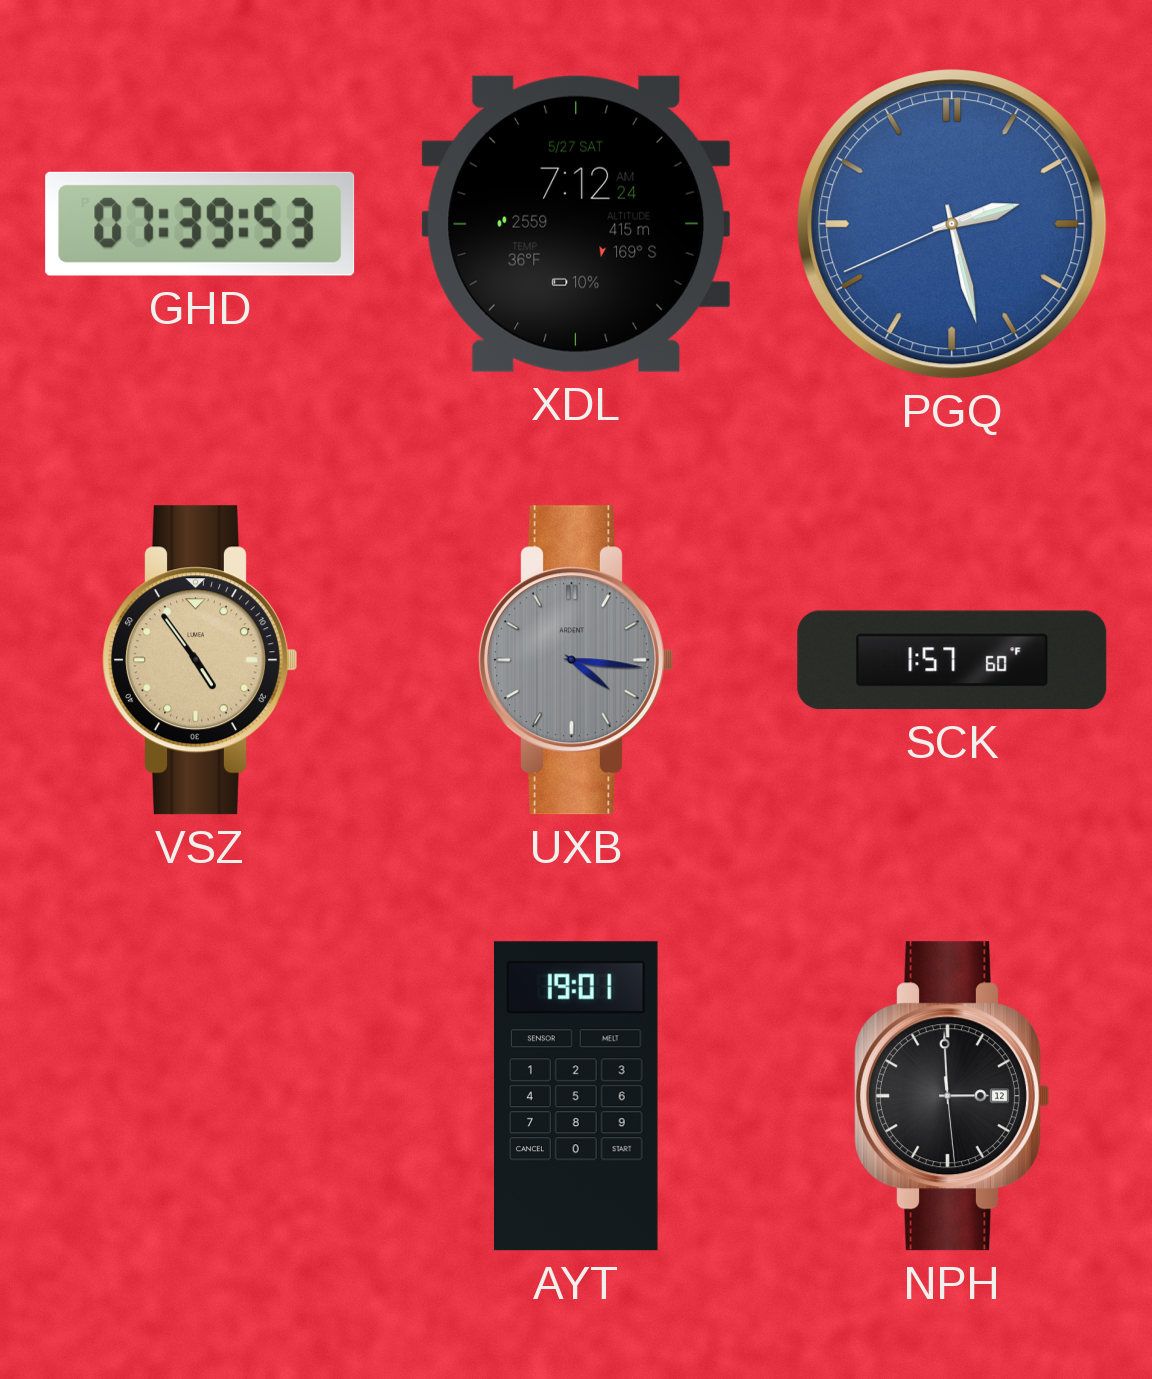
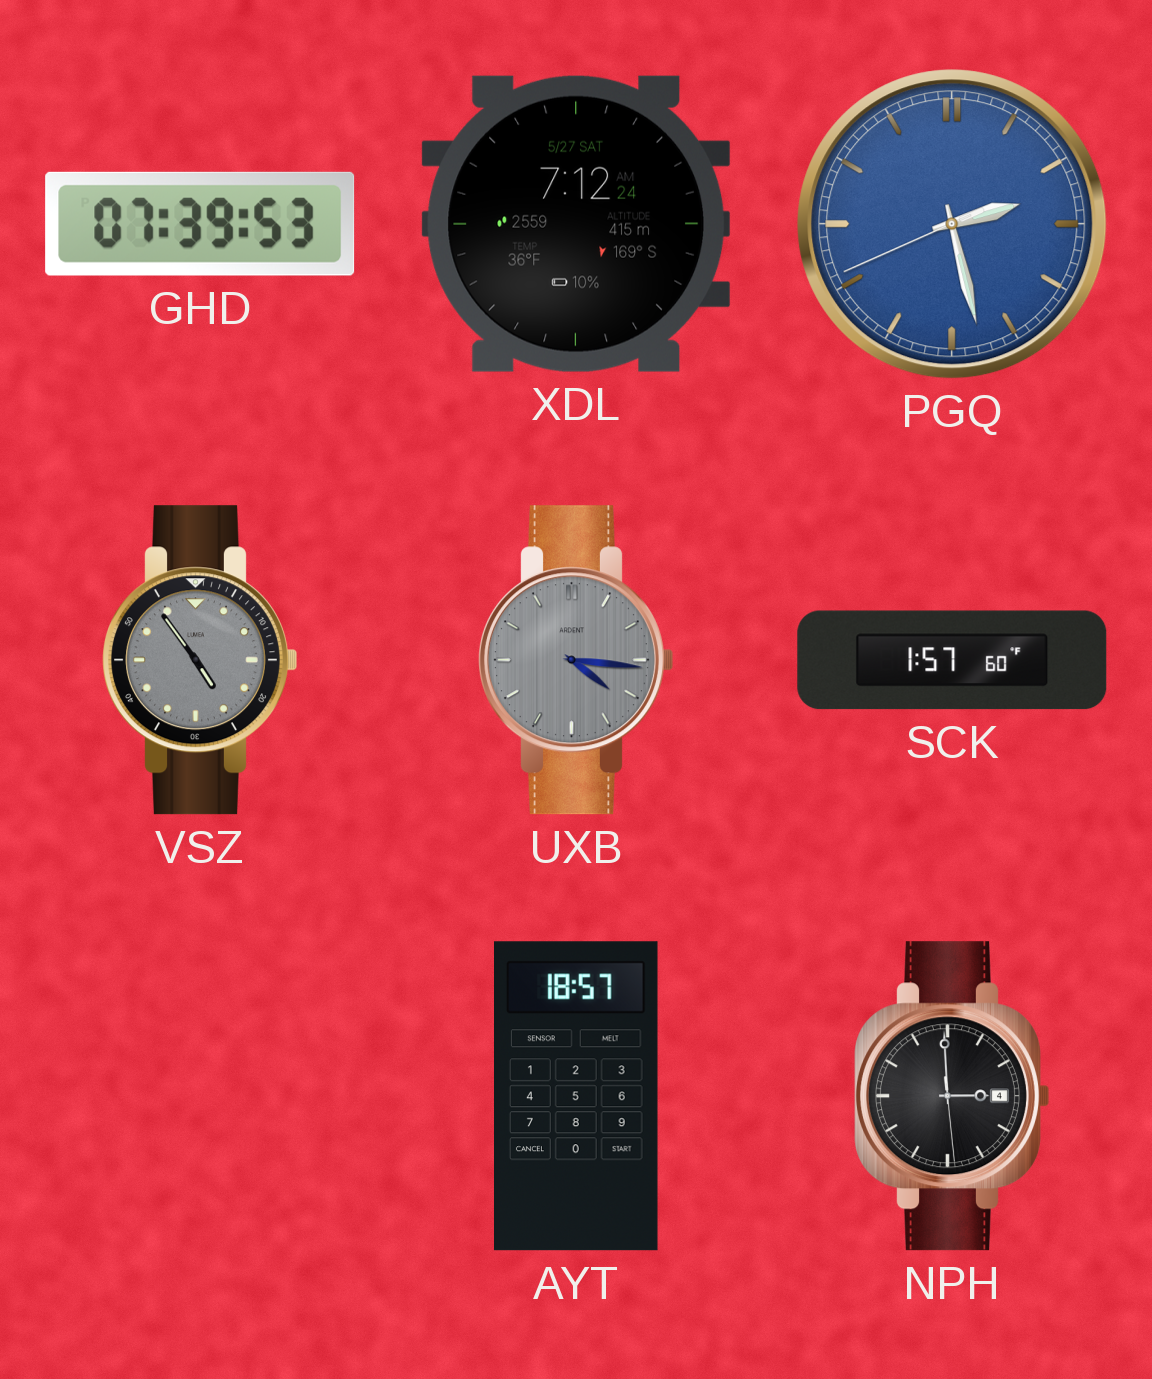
VSZ dial: champagne -> grey
AYT: 19:01 -> 18:57
NPH date: 12 -> 4
